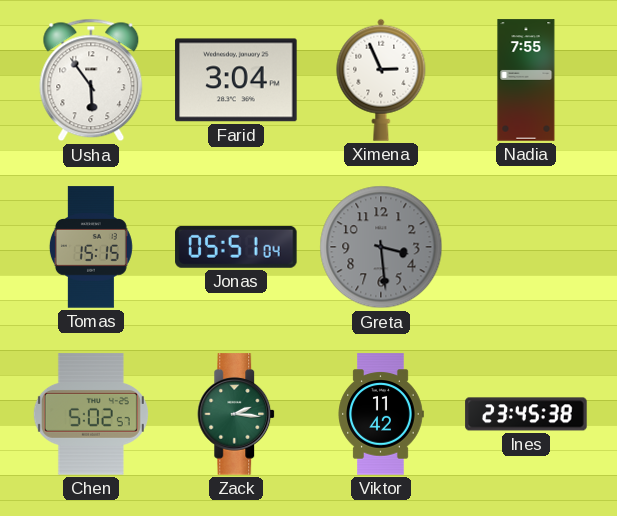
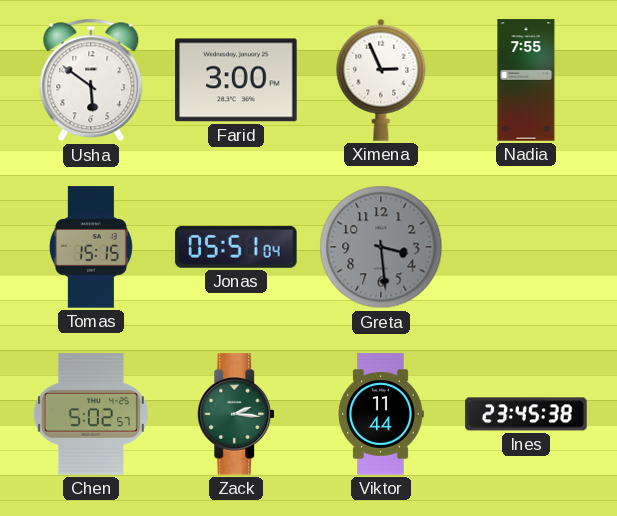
Usha: 5:54 -> 5:51
Farid: 3:04 -> 3:00
Viktor: 11:42 -> 11:44
